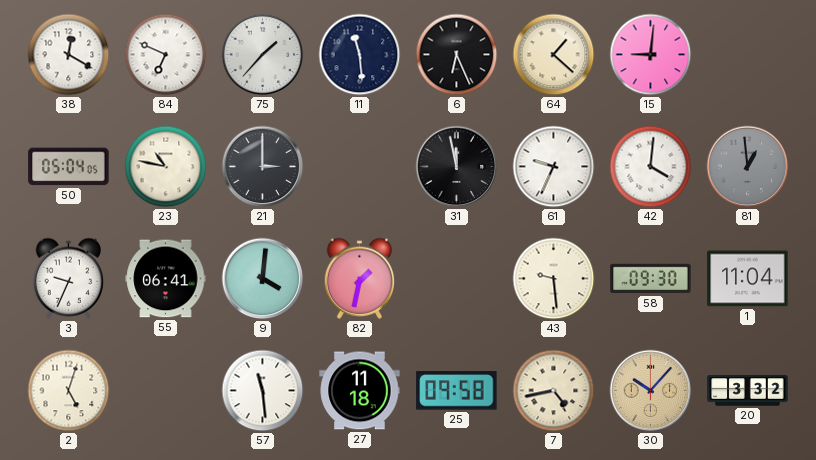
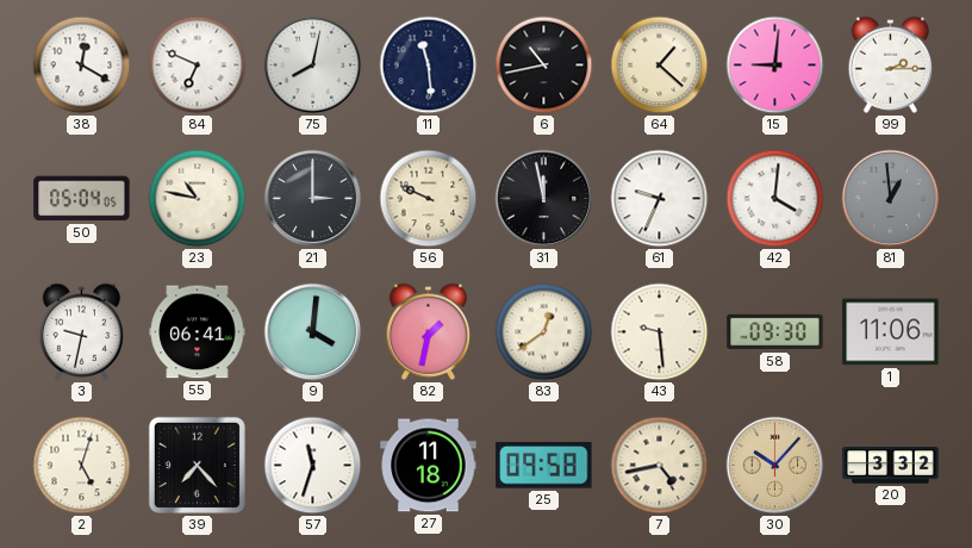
75: 1:37 -> 8:02
6: 6:26 -> 10:43
99: none -> 2:15
56: none -> 9:49
3: 9:34 -> 9:32
83: none -> 12:39
1: 11:04 -> 11:06
39: none -> 7:23
57: 11:29 -> 11:33
